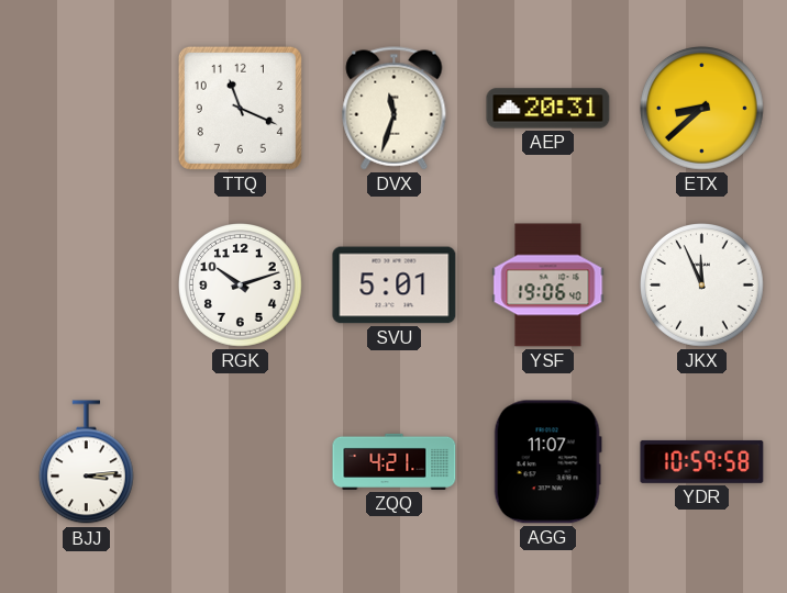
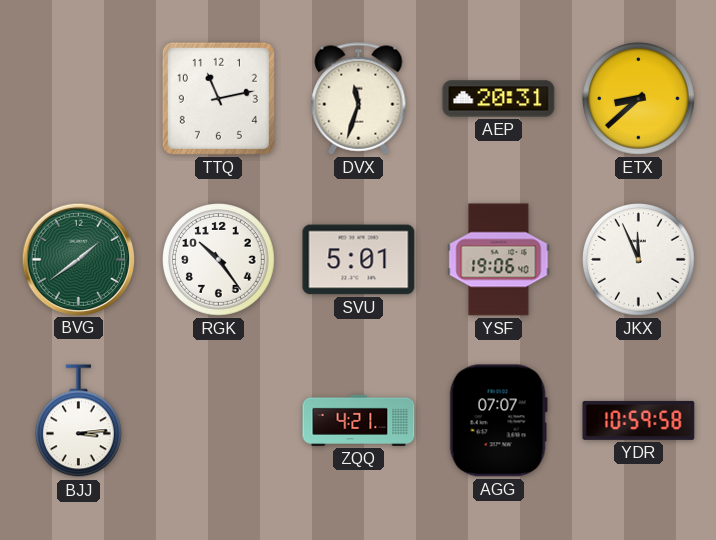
TTQ: 11:19 -> 11:13
BVG: none -> 1:39
RGK: 10:12 -> 10:24
AGG: 11:07 -> 07:07
